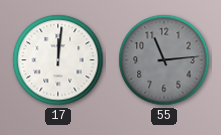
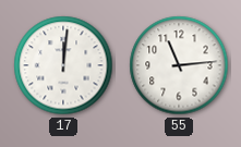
55 dial: grey -> white
